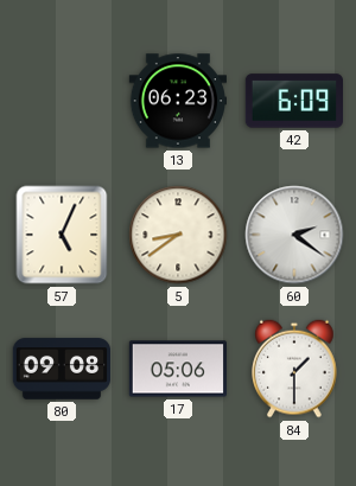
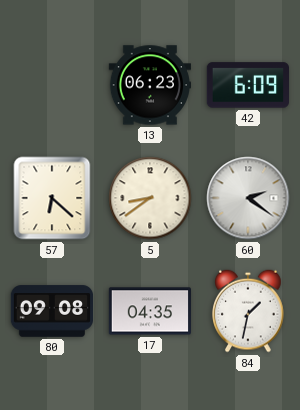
57: 5:04 -> 6:22
17: 05:06 -> 04:35
84: 1:30 -> 1:32
